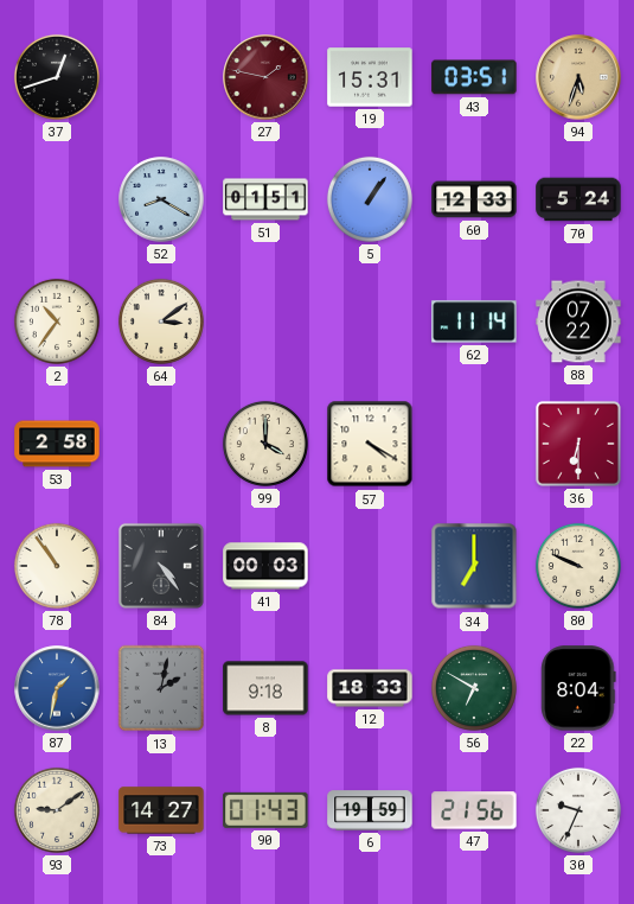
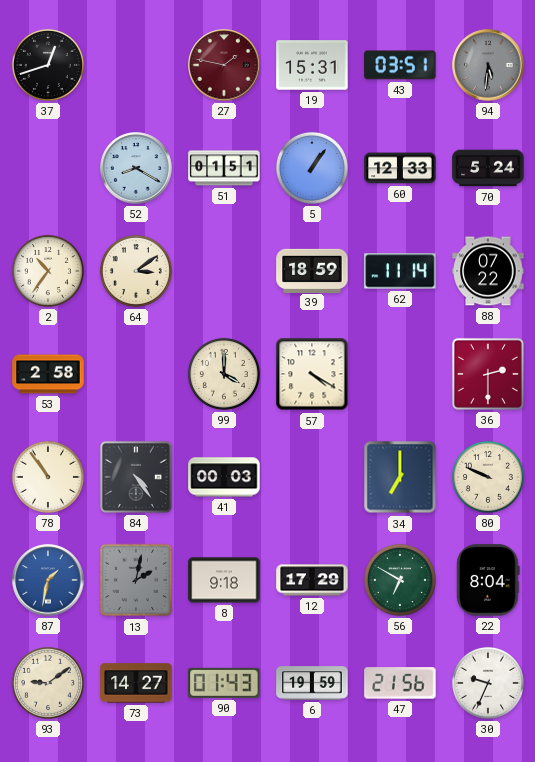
94: 5:33 -> 5:31
94 dial: champagne -> grey
39: none -> 18:59
36: 6:30 -> 2:30
12: 18:33 -> 17:29
